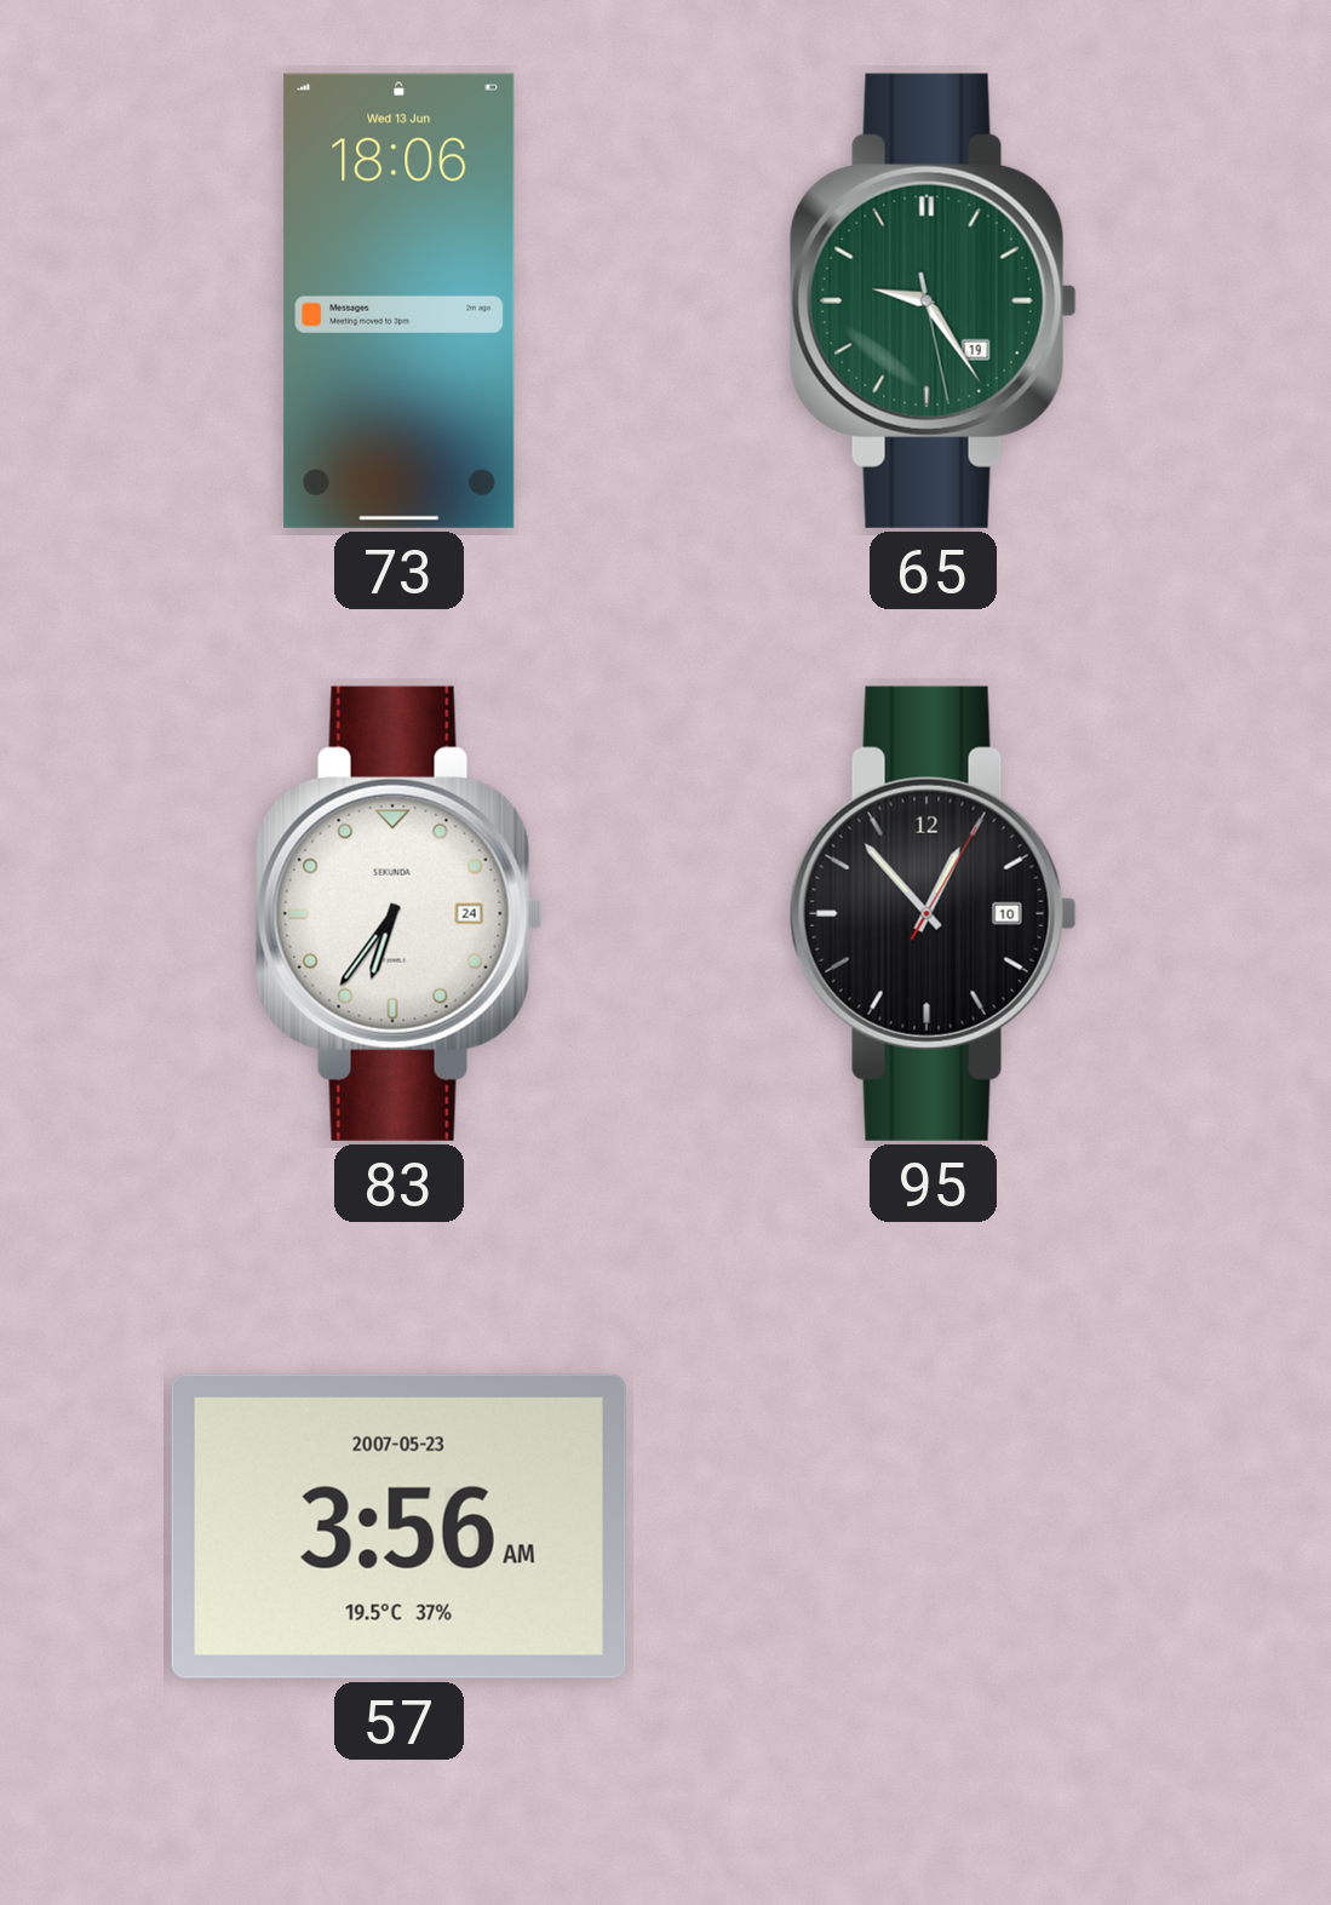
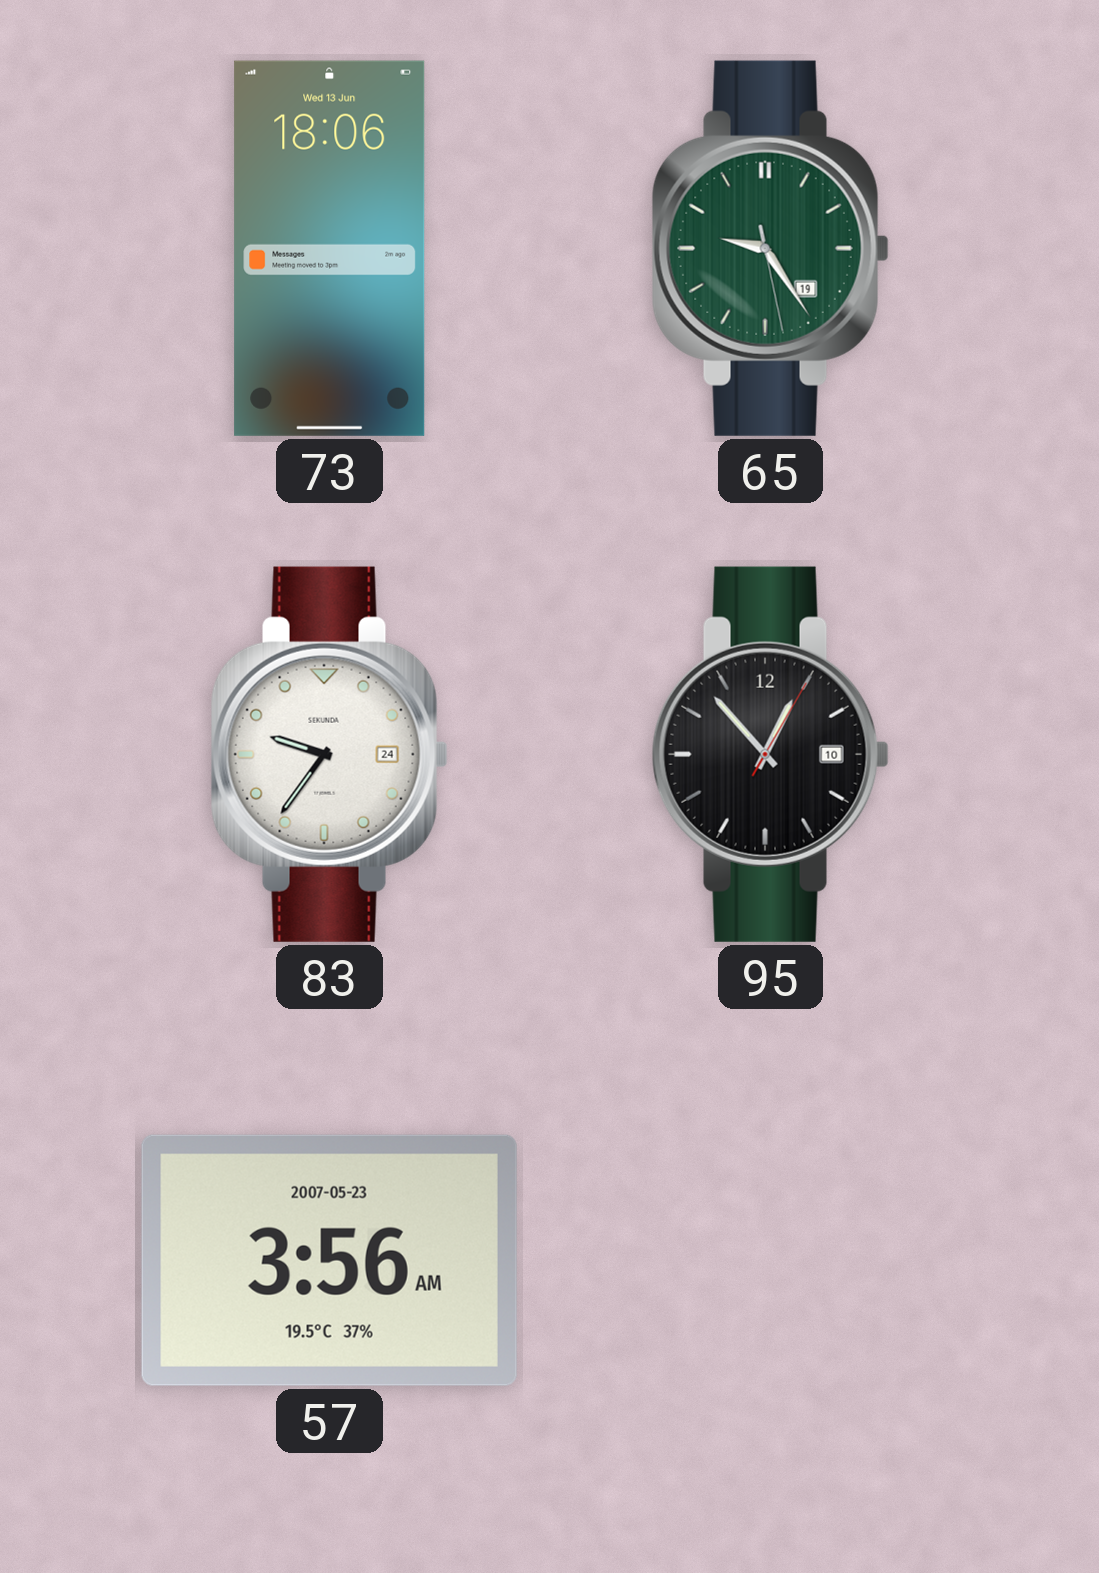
83: 6:36 -> 9:36
